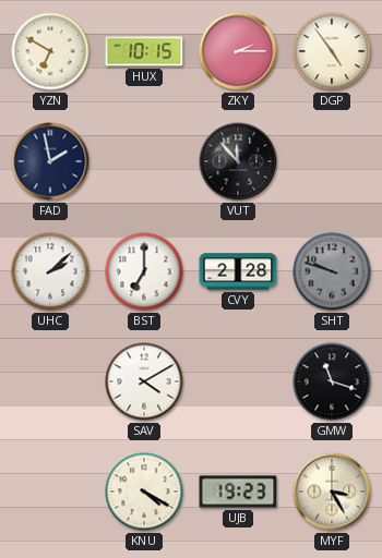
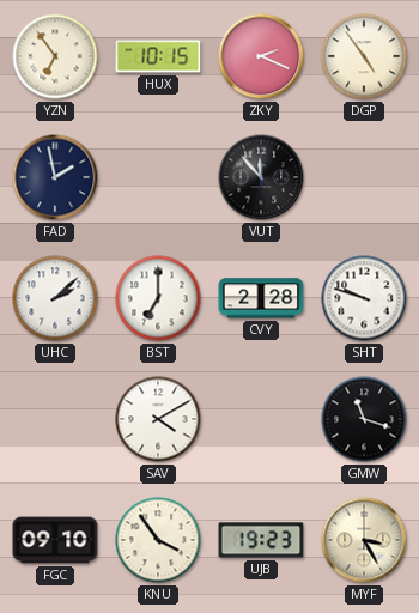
YZN: 6:50 -> 6:54
ZKY: 2:15 -> 2:19
SHT dial: grey -> white
FGC: none -> 09:10
KNU: 4:20 -> 3:54
